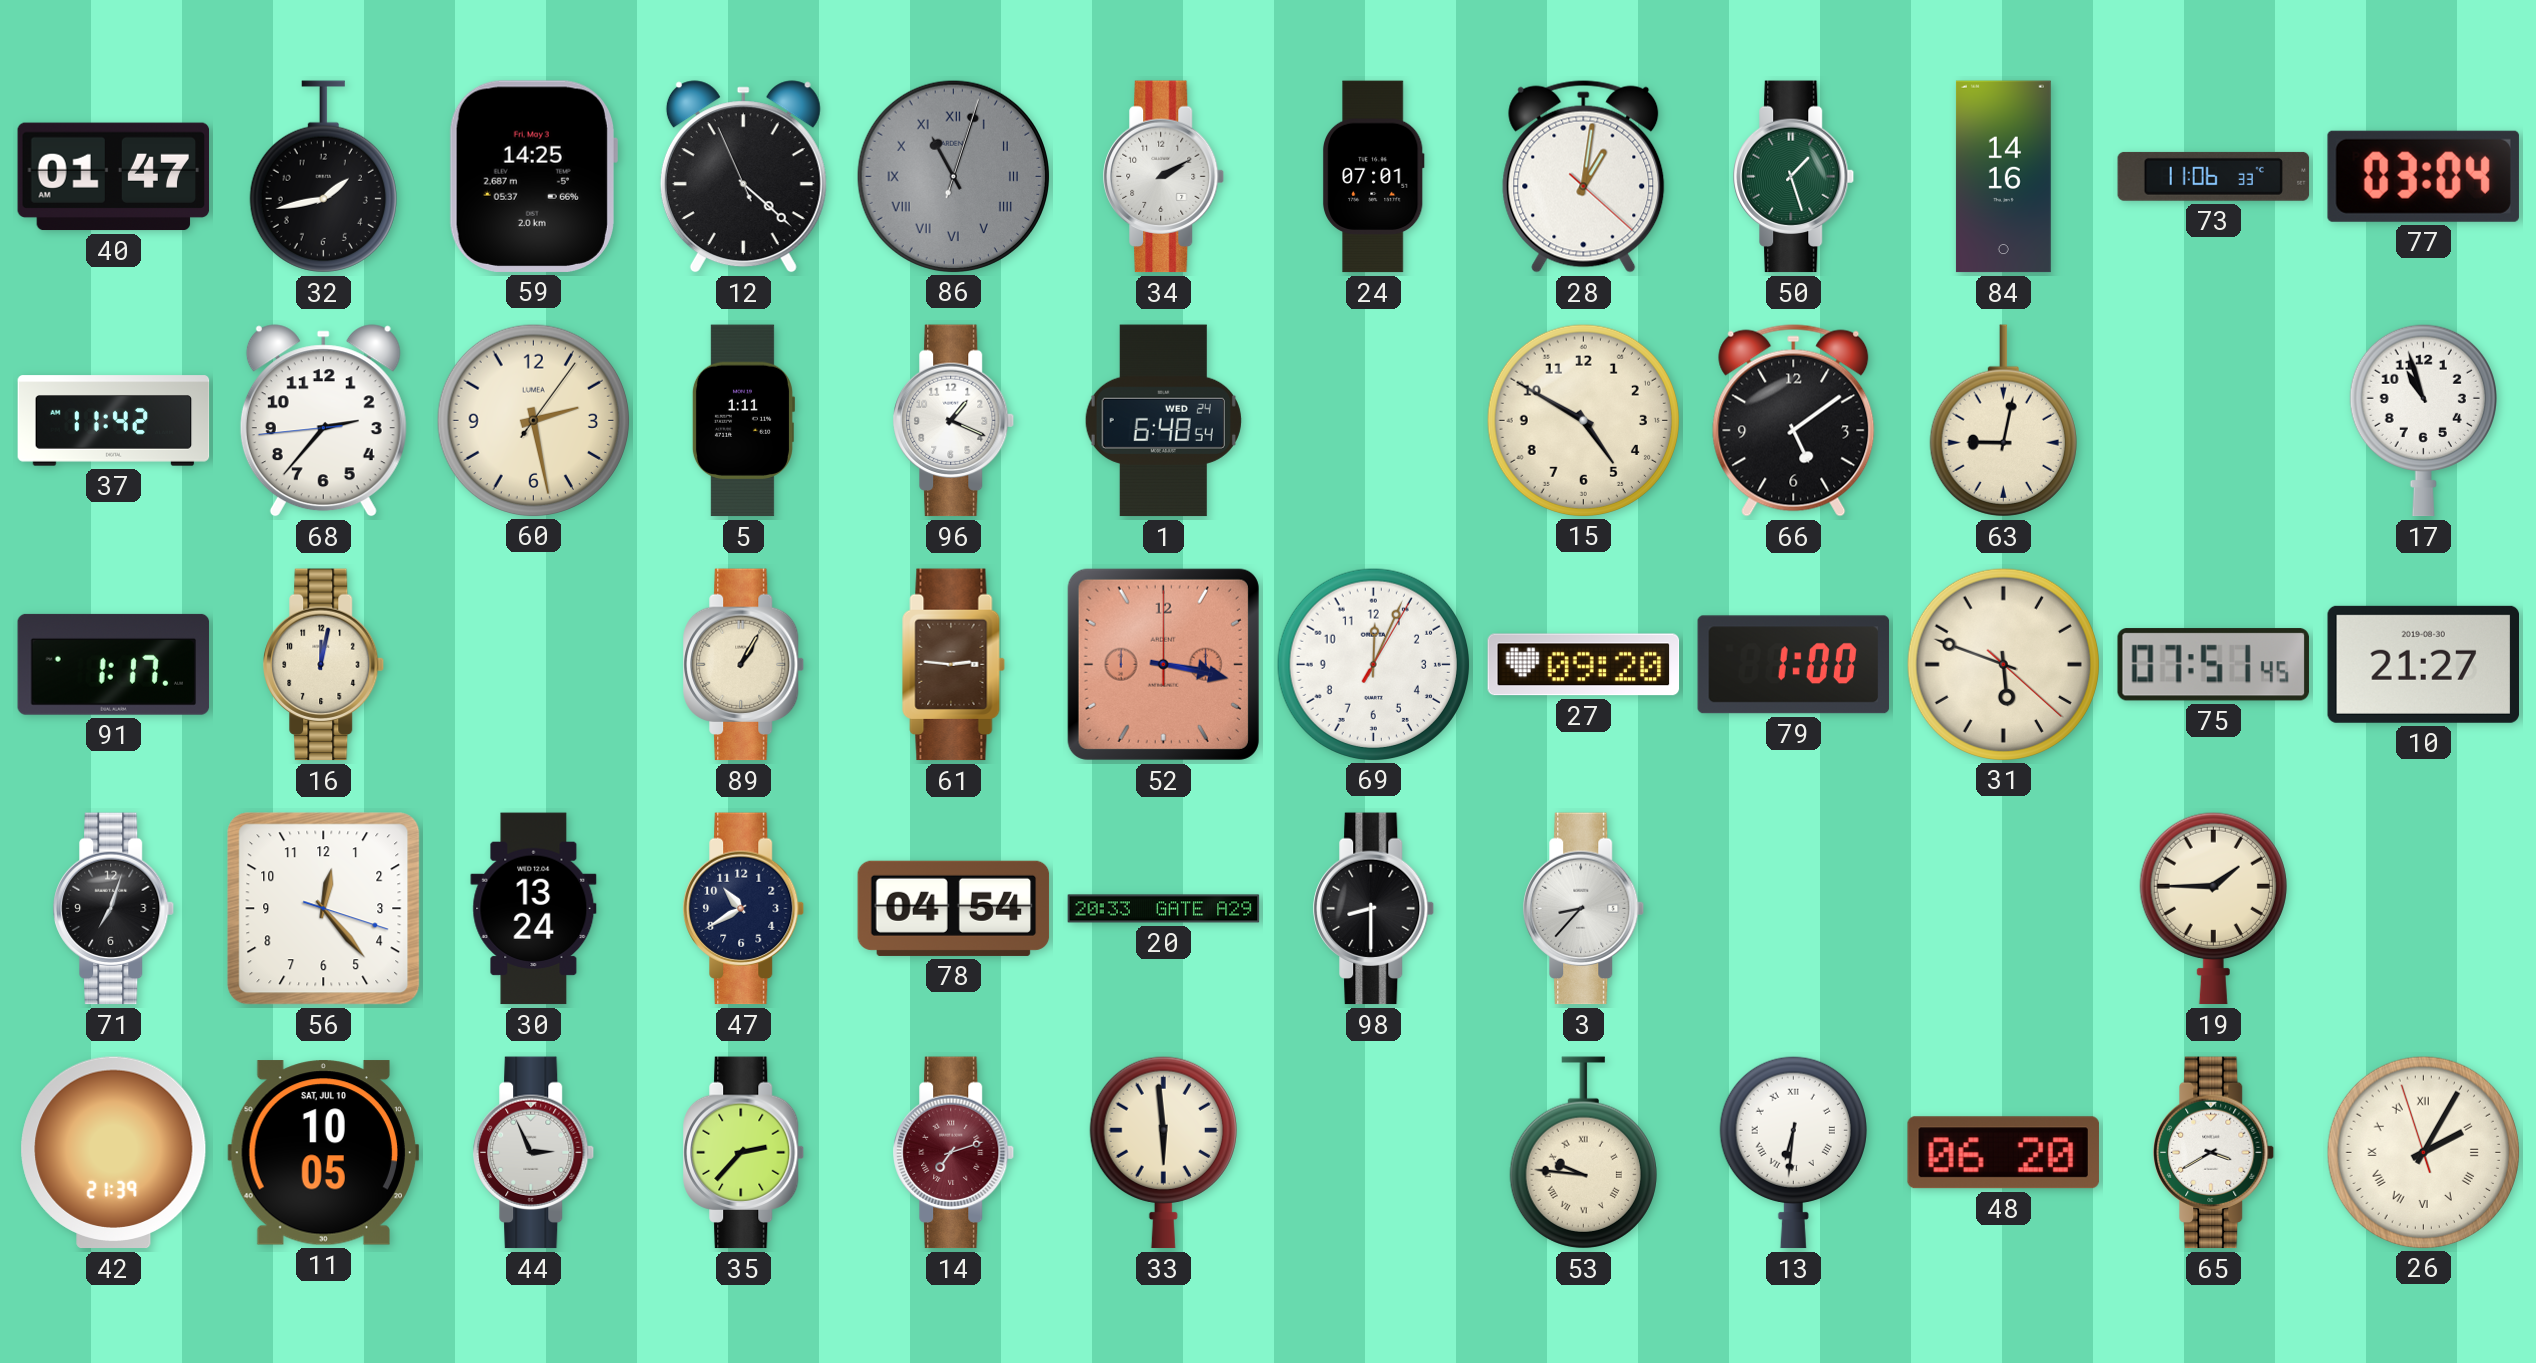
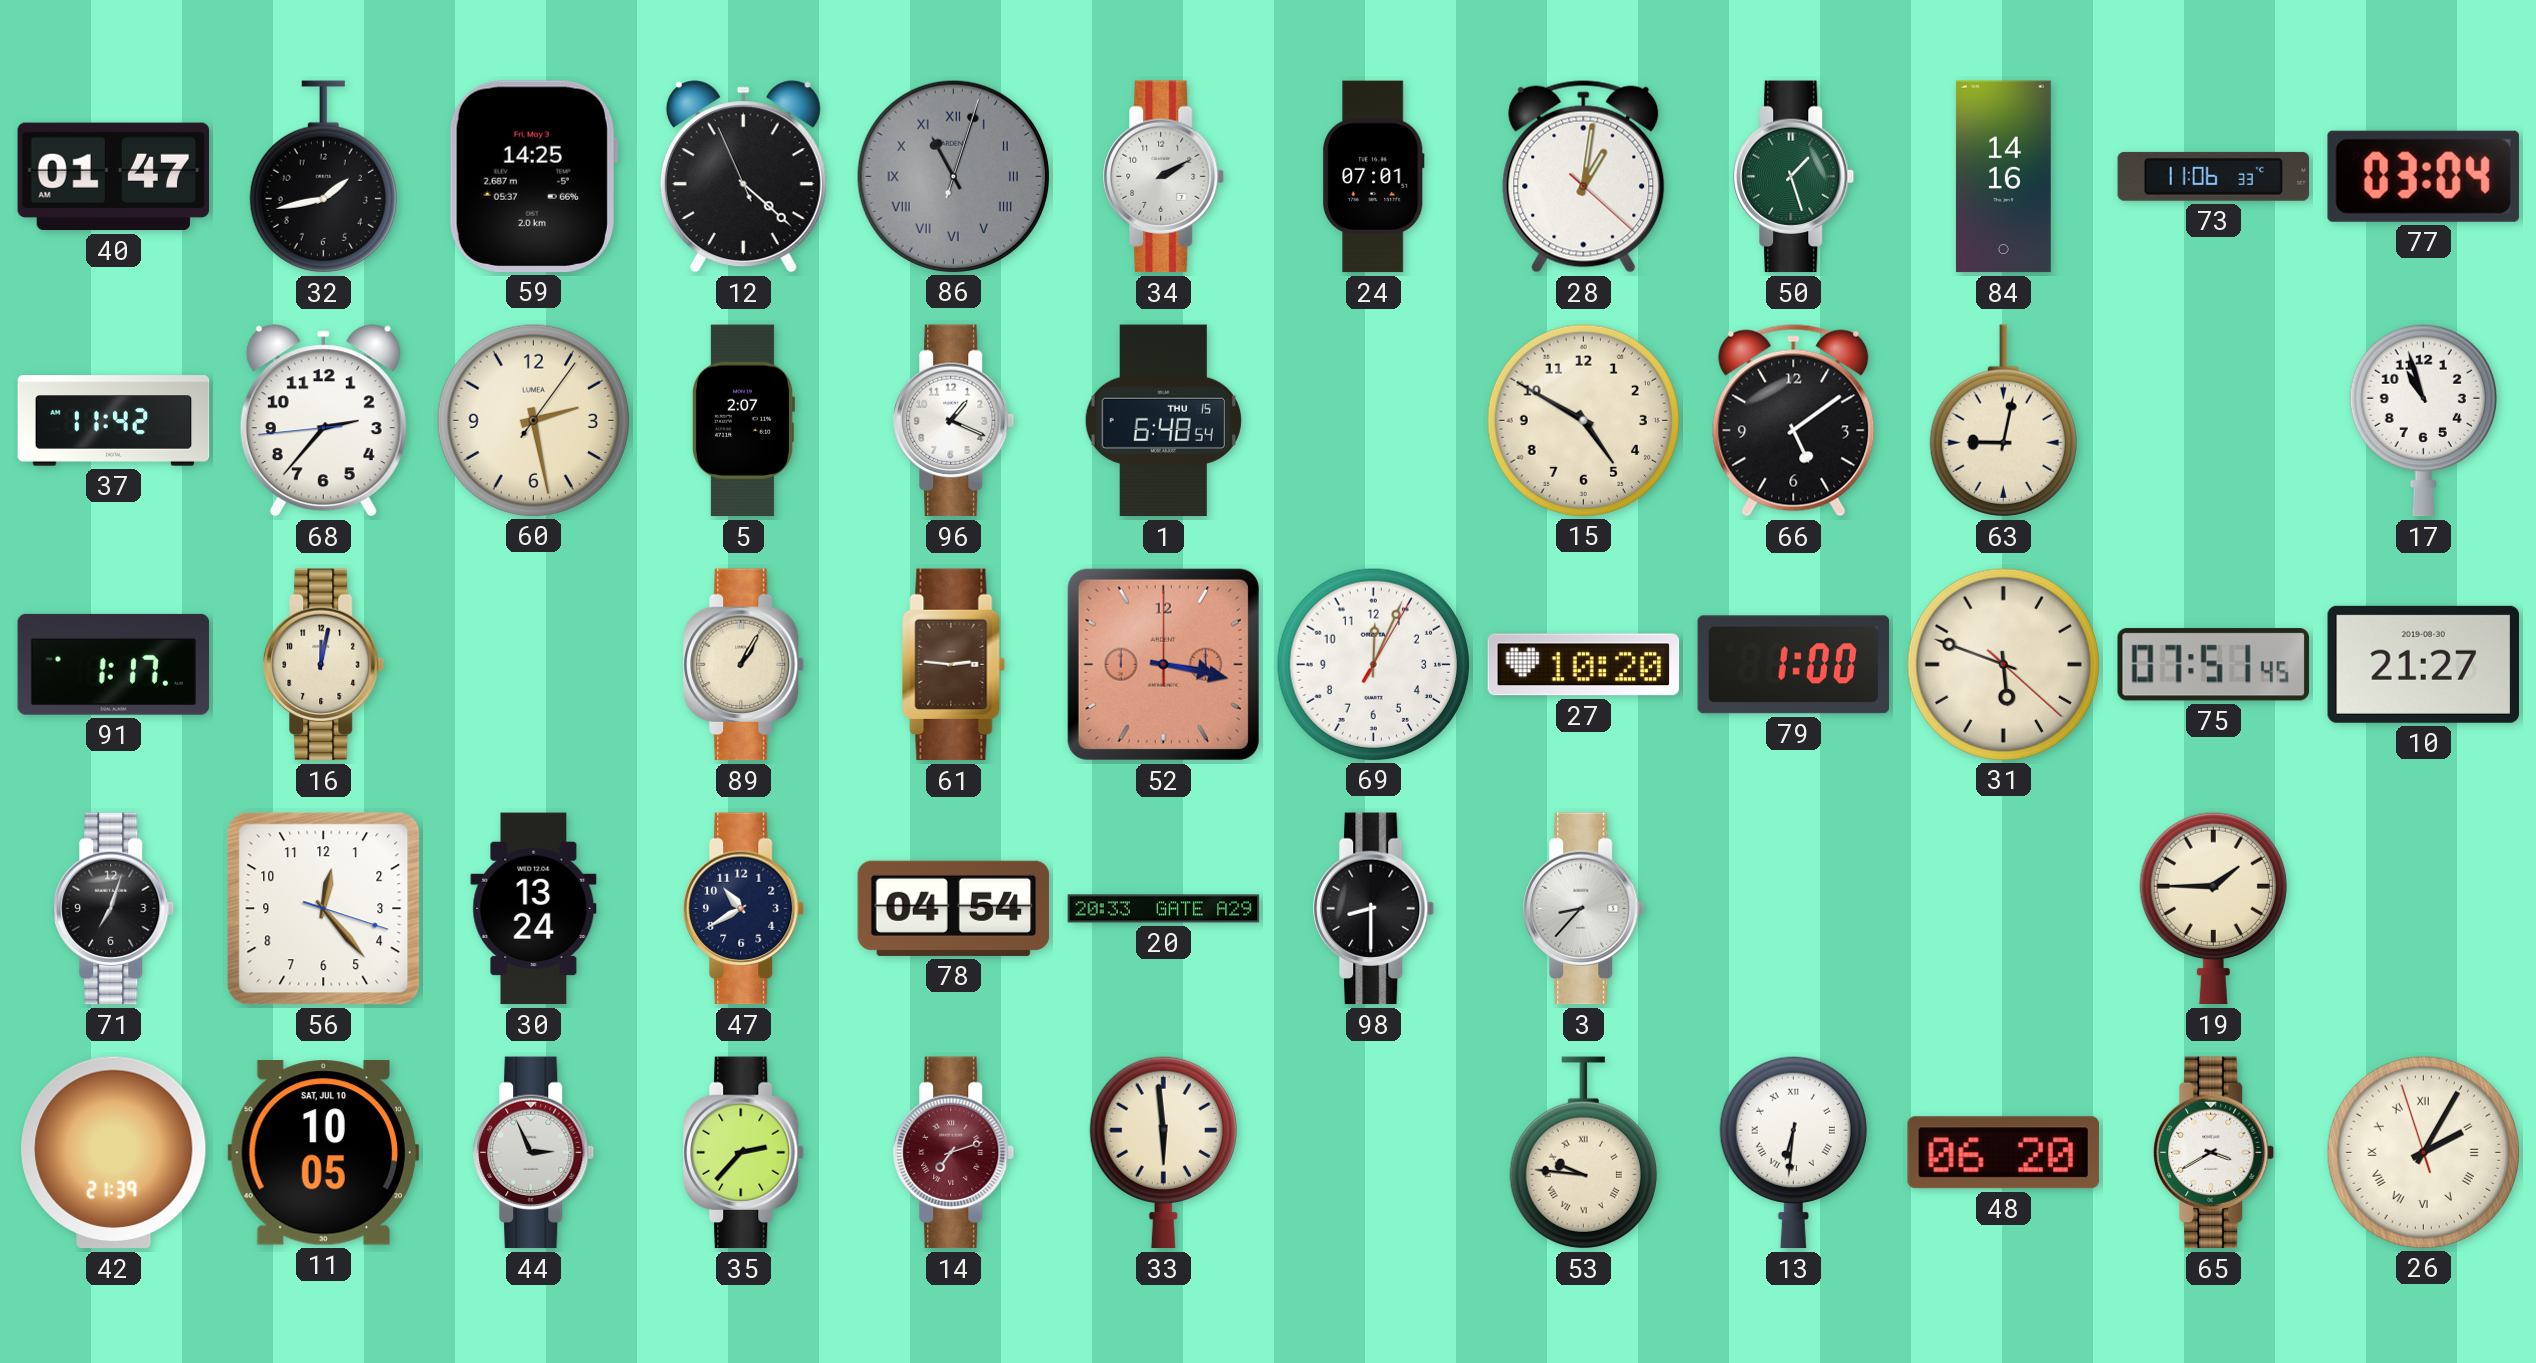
5: 1:11 -> 2:07
1 date: WED 24 -> THU 15
27: 09:20 -> 10:20
